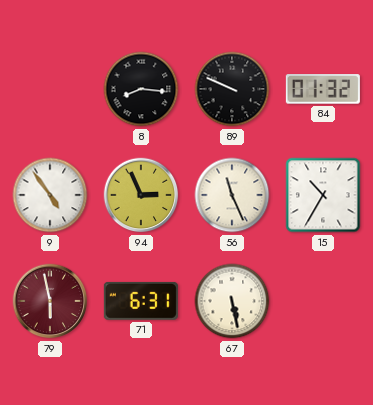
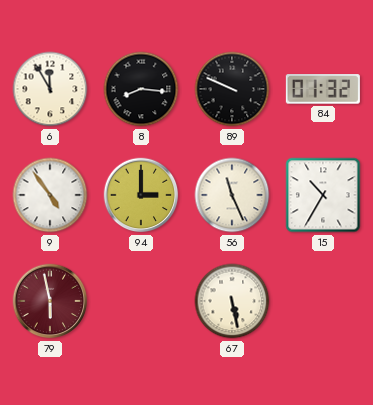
6: none -> 11:55
94: 2:56 -> 3:00
71: 6:31 -> none
